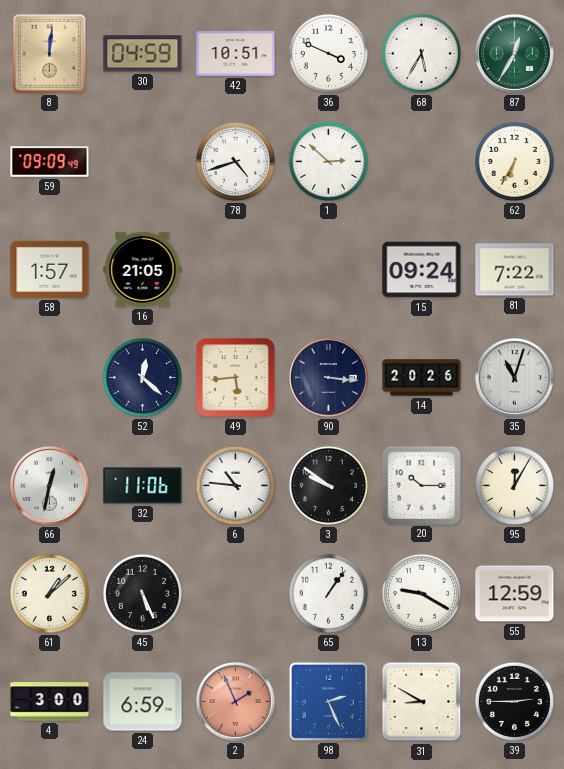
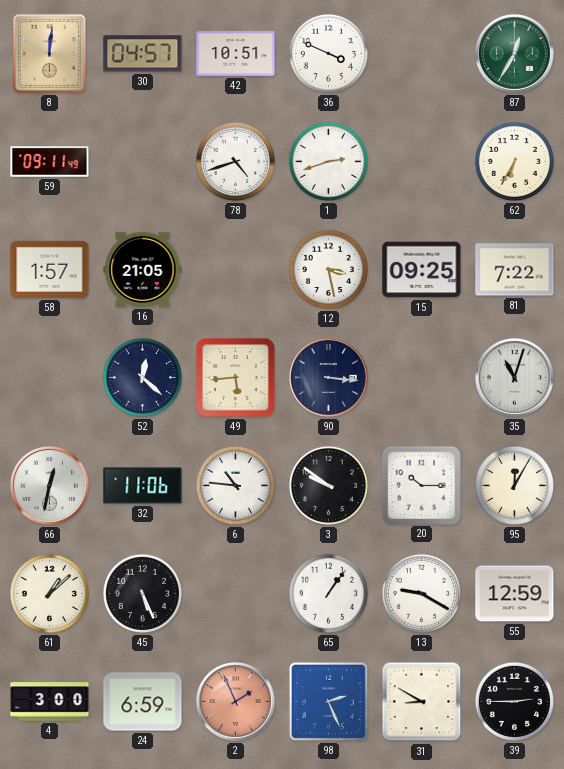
30: 04:59 -> 04:57
68: 5:35 -> none
59: 09:09 -> 09:11
1: 2:52 -> 2:42
12: none -> 3:28
15: 09:24 -> 09:25
14: 20:26 -> none
